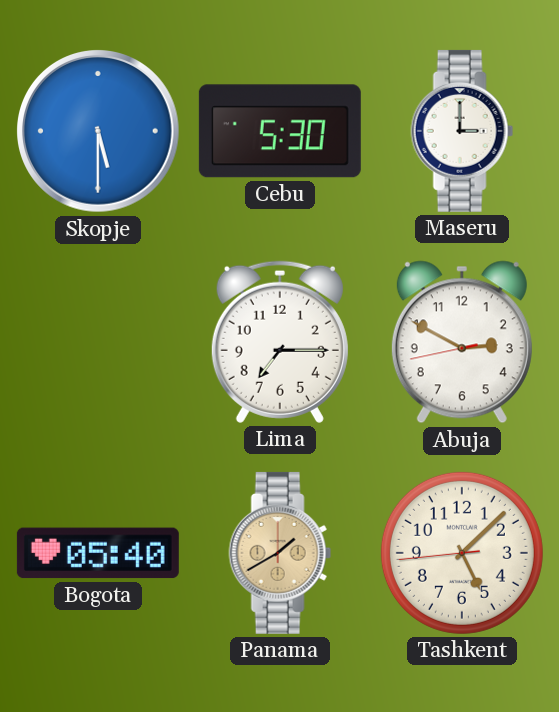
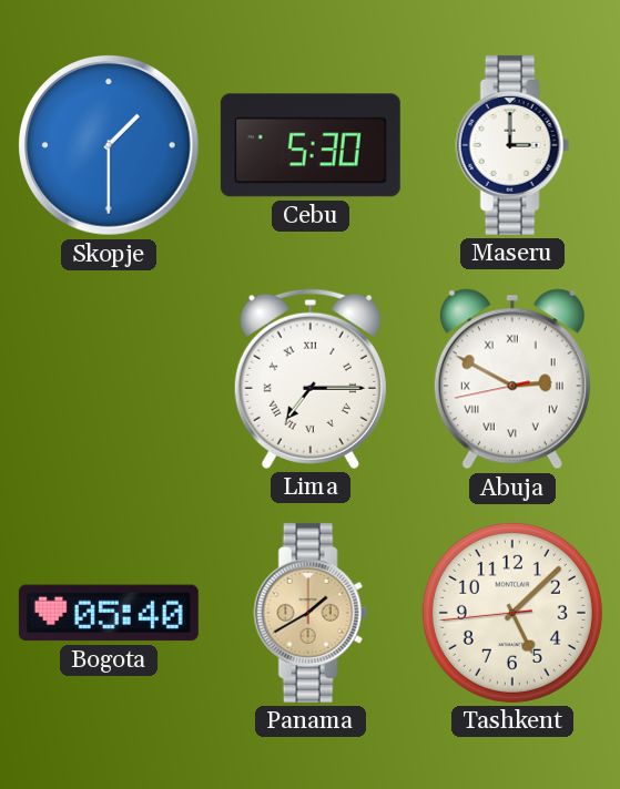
Skopje: 5:30 -> 1:30
Lima numerals: Arabic -> Roman
Abuja numerals: Arabic -> Roman
